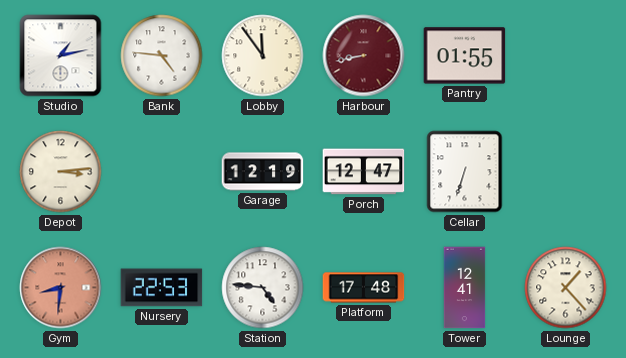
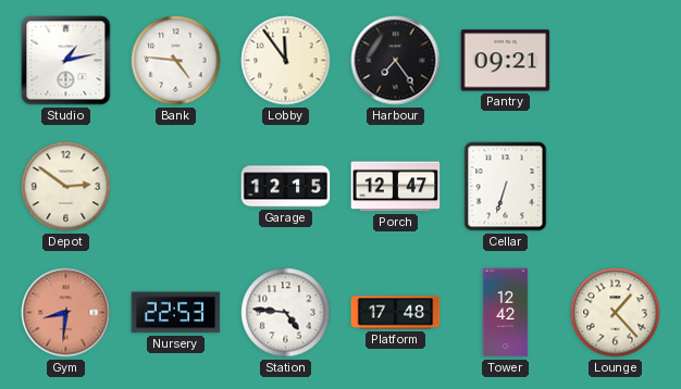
Harbour: 8:43 -> 7:24
Harbour dial: burgundy -> black
Pantry: 01:55 -> 09:21
Depot: 3:14 -> 2:51
Garage: 12:19 -> 12:15
Tower: 12:41 -> 12:42
